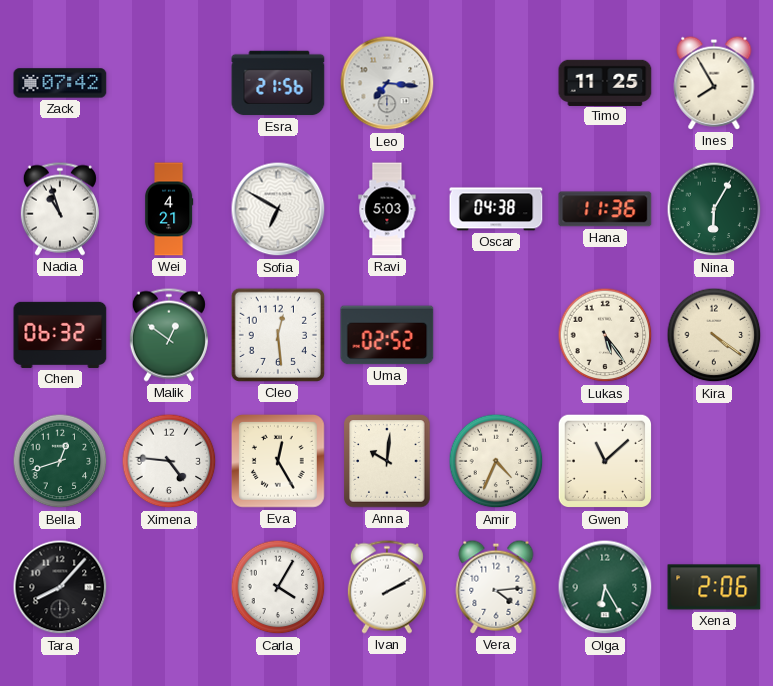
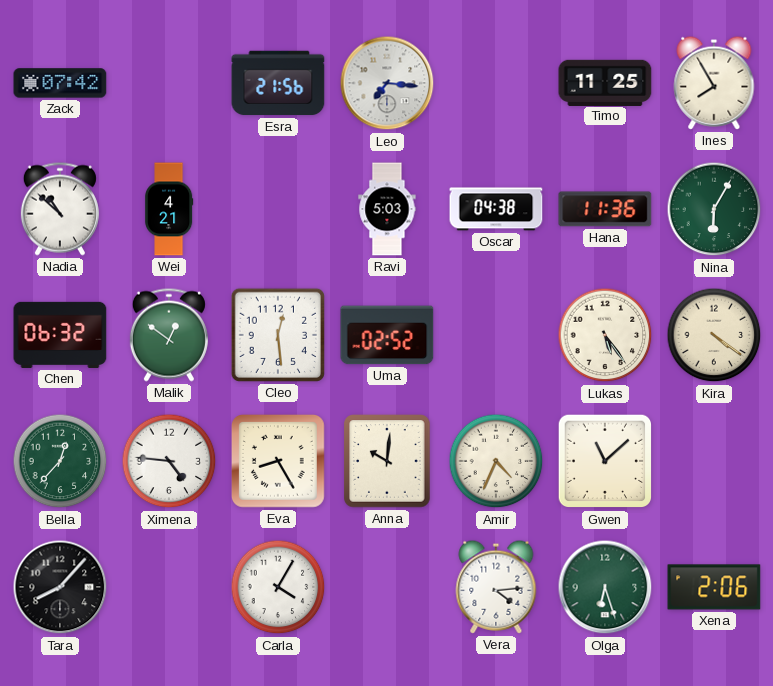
Nadia: 10:57 -> 10:52
Sofia: 6:50 -> none
Bella: 12:42 -> 12:37
Eva: 12:25 -> 8:25
Ivan: 2:10 -> none
Olga: 6:25 -> 6:27
